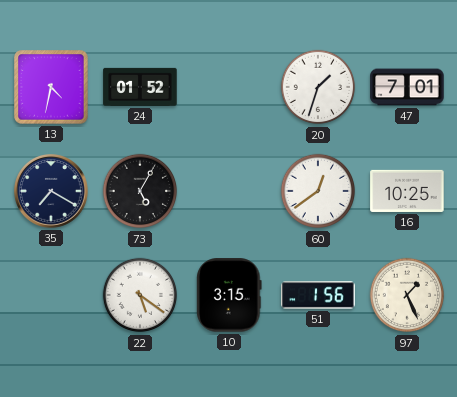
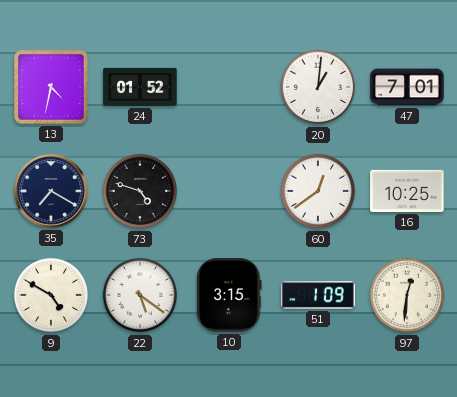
20: 1:33 -> 1:01
73: 5:05 -> 4:48
9: none -> 4:50
51: 1:56 -> 1:09
97: 1:26 -> 12:31
